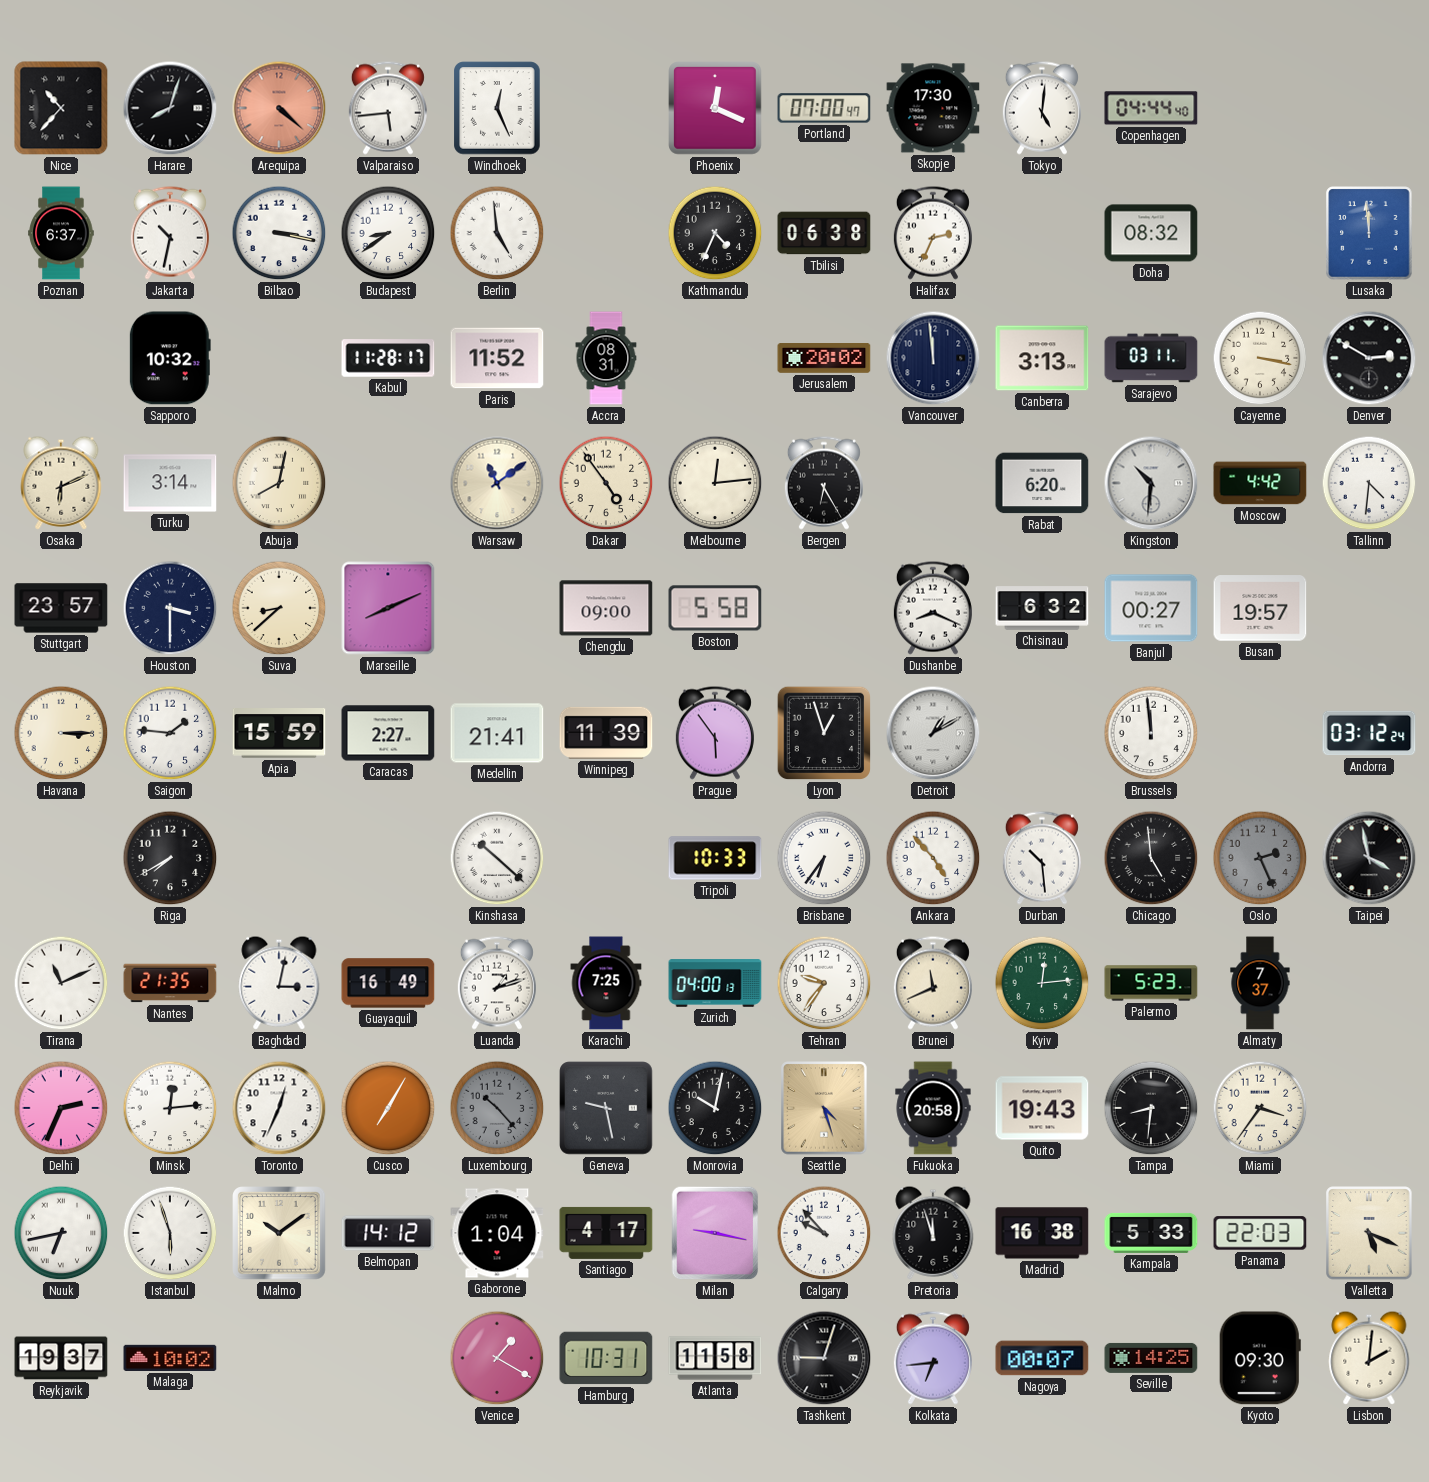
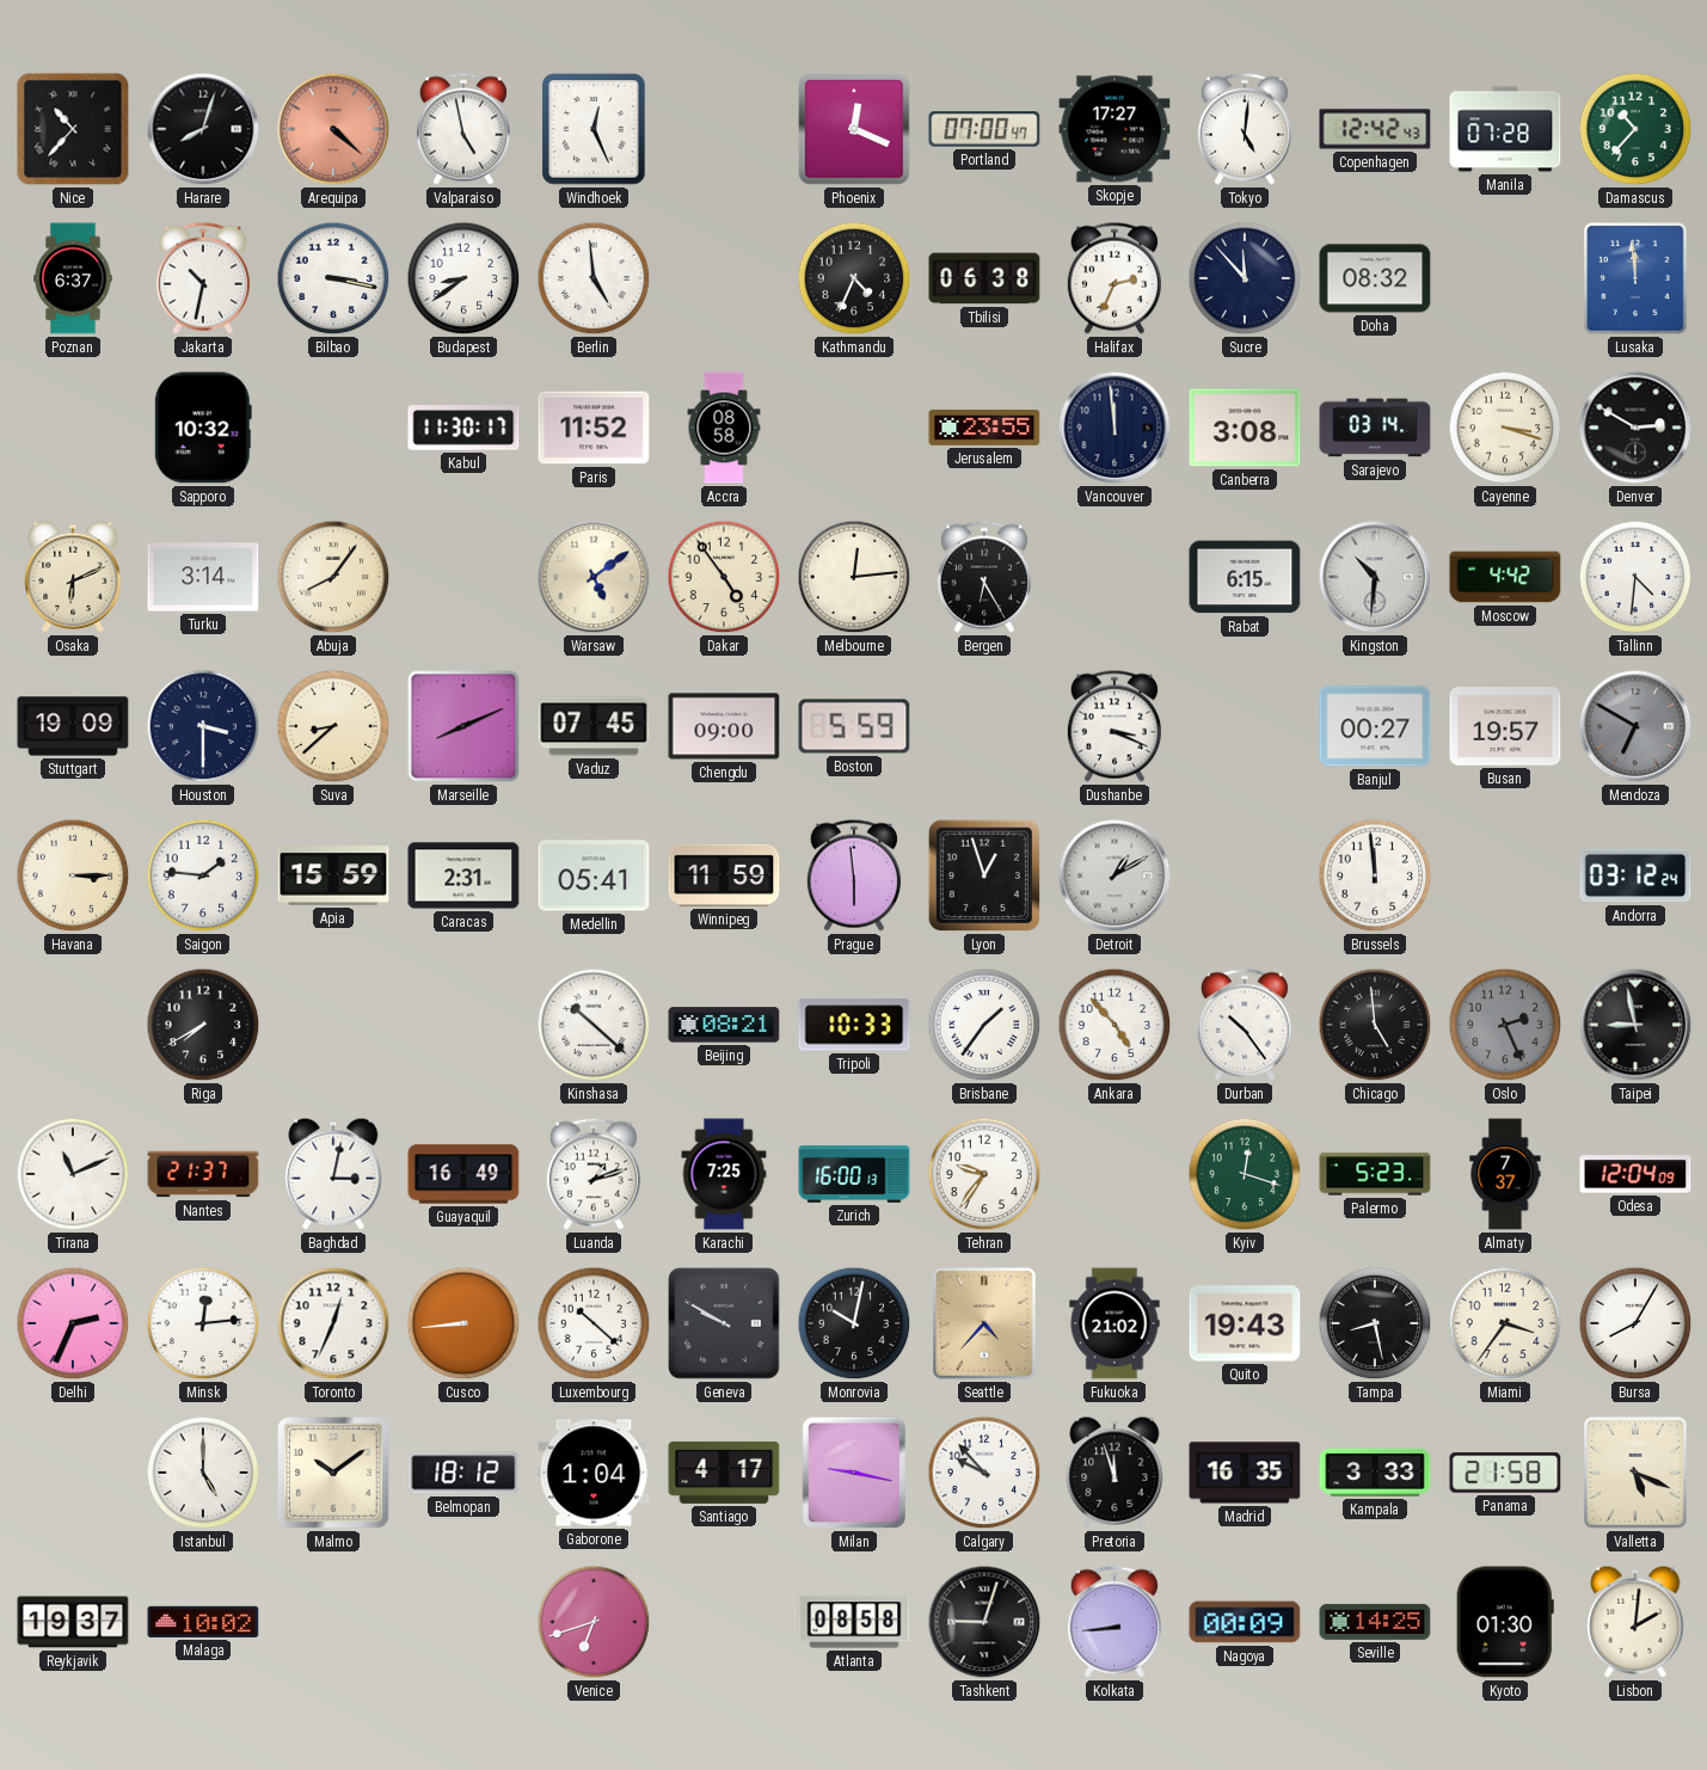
Valparaiso: 5:44 -> 4:58
Skopje: 17:30 -> 17:27
Copenhagen: 04:44 -> 12:42
Manila: none -> 07:28
Damascus: none -> 10:37
Sucre: none -> 11:53
Kabul: 11:28 -> 11:30
Accra: 08:31 -> 08:58
Jerusalem: 20:02 -> 23:55
Canberra: 3:13 -> 3:08
Sarajevo: 03:11 -> 03:14
Cayenne: 3:17 -> 3:18
Abuja: 8:02 -> 8:06
Warsaw: 11:09 -> 5:09
Rabat: 6:20 -> 6:15
Stuttgart: 23:57 -> 19:09
Vaduz: none -> 07:45
Boston: 5:58 -> 5:59
Dushanbe: 8:19 -> 3:19
Chisinau: 6:32 -> none
Mendoza: none -> 6:50
Caracas: 2:27 -> 2:31
Medellin: 21:41 -> 05:41
Winnipeg: 11:39 -> 11:59
Prague: 5:54 -> 5:59
Beijing: none -> 08:21
Brisbane: 6:36 -> 1:36
Durban: 10:29 -> 10:24
Taipei: 3:58 -> 8:58
Nantes: 21:35 -> 21:37
Zurich: 04:00 -> 16:00
Brunei: 11:41 -> none
Kyiv: 12:14 -> 12:18
Odesa: none -> 12:04
Cusco: 7:05 -> 8:44
Luxembourg: 10:23 -> 10:22
Luxembourg dial: grey -> white
Geneva: 9:28 -> 9:50
Seattle: 4:27 -> 4:37
Fukuoka: 20:58 -> 21:02
Tampa: 8:31 -> 8:28
Bursa: none -> 8:05
Nuuk: 6:43 -> none
Istanbul: 5:57 -> 5:00
Belmopan: 14:12 -> 18:12
Madrid: 16:38 -> 16:35
Kampala: 5:33 -> 3:33
Panama: 22:03 -> 21:58
Venice: 1:20 -> 6:42
Hamburg: 10:31 -> none
Atlanta: 11:58 -> 08:58
Kolkata: 6:44 -> 8:44
Nagoya: 00:07 -> 00:09
Kyoto: 09:30 -> 01:30
